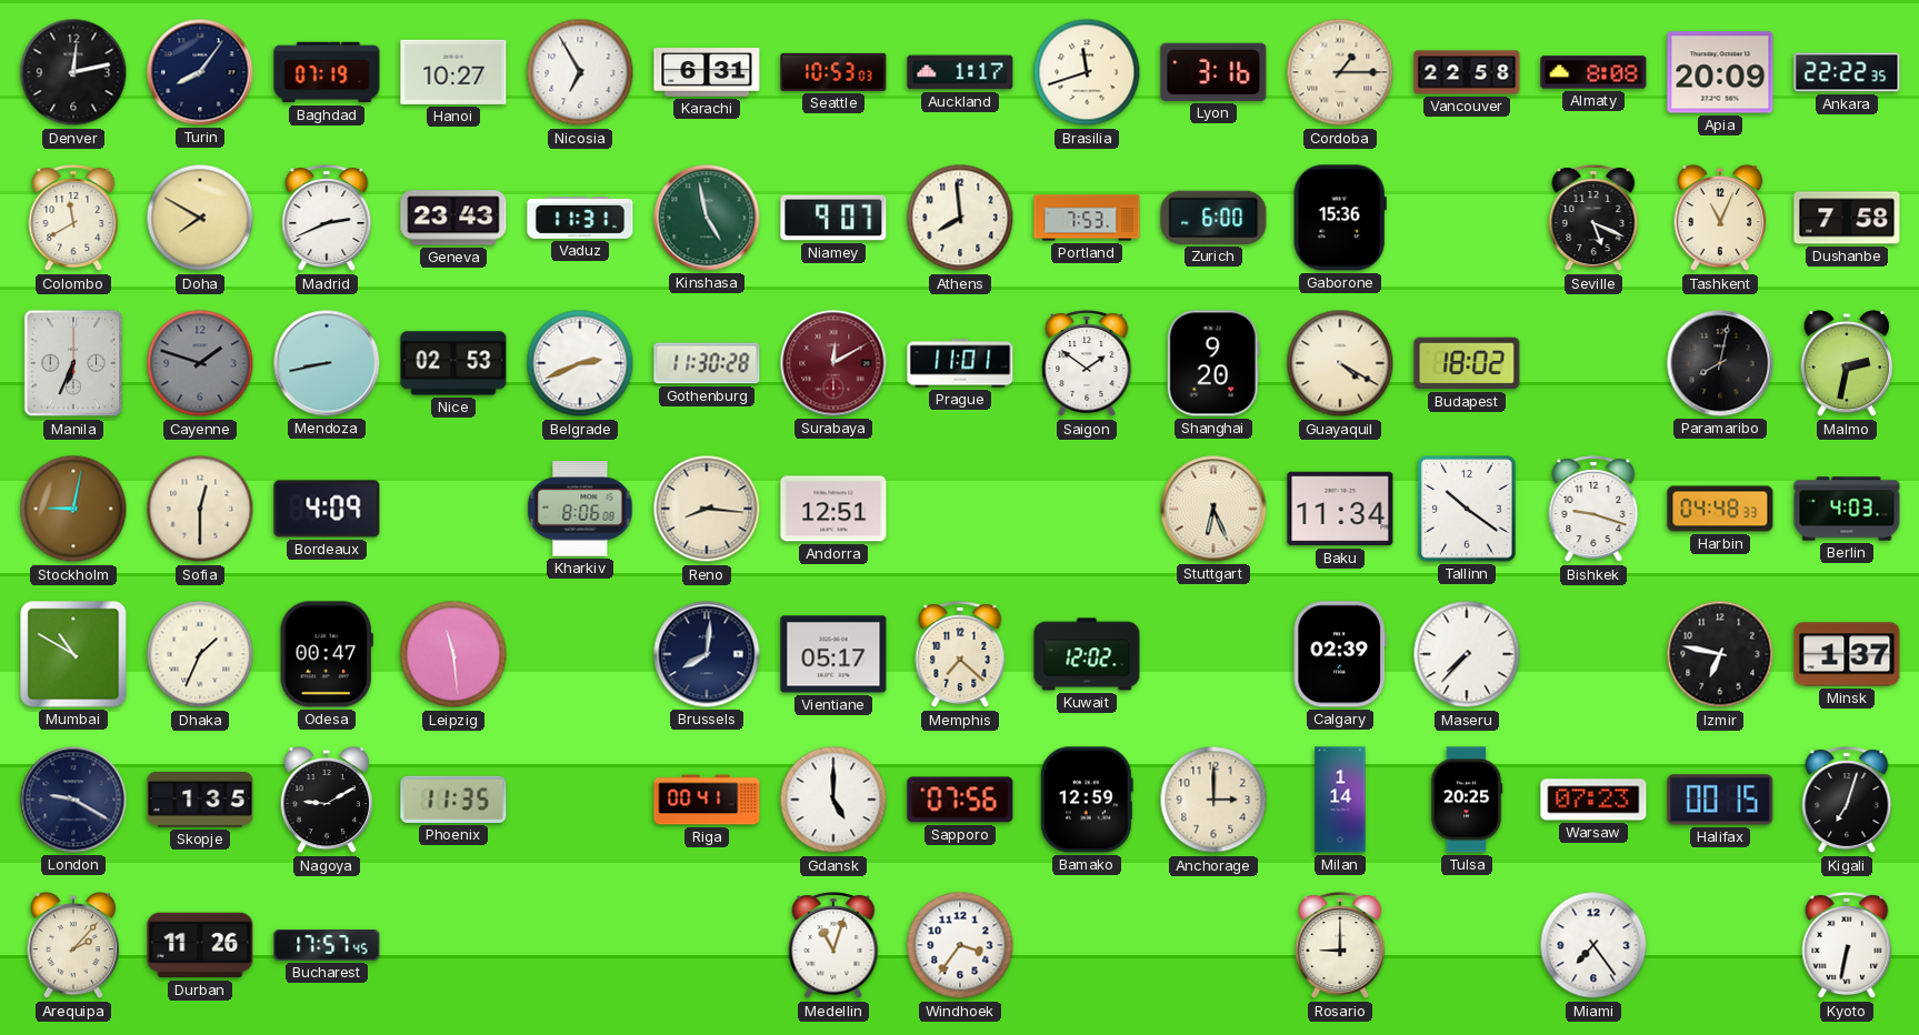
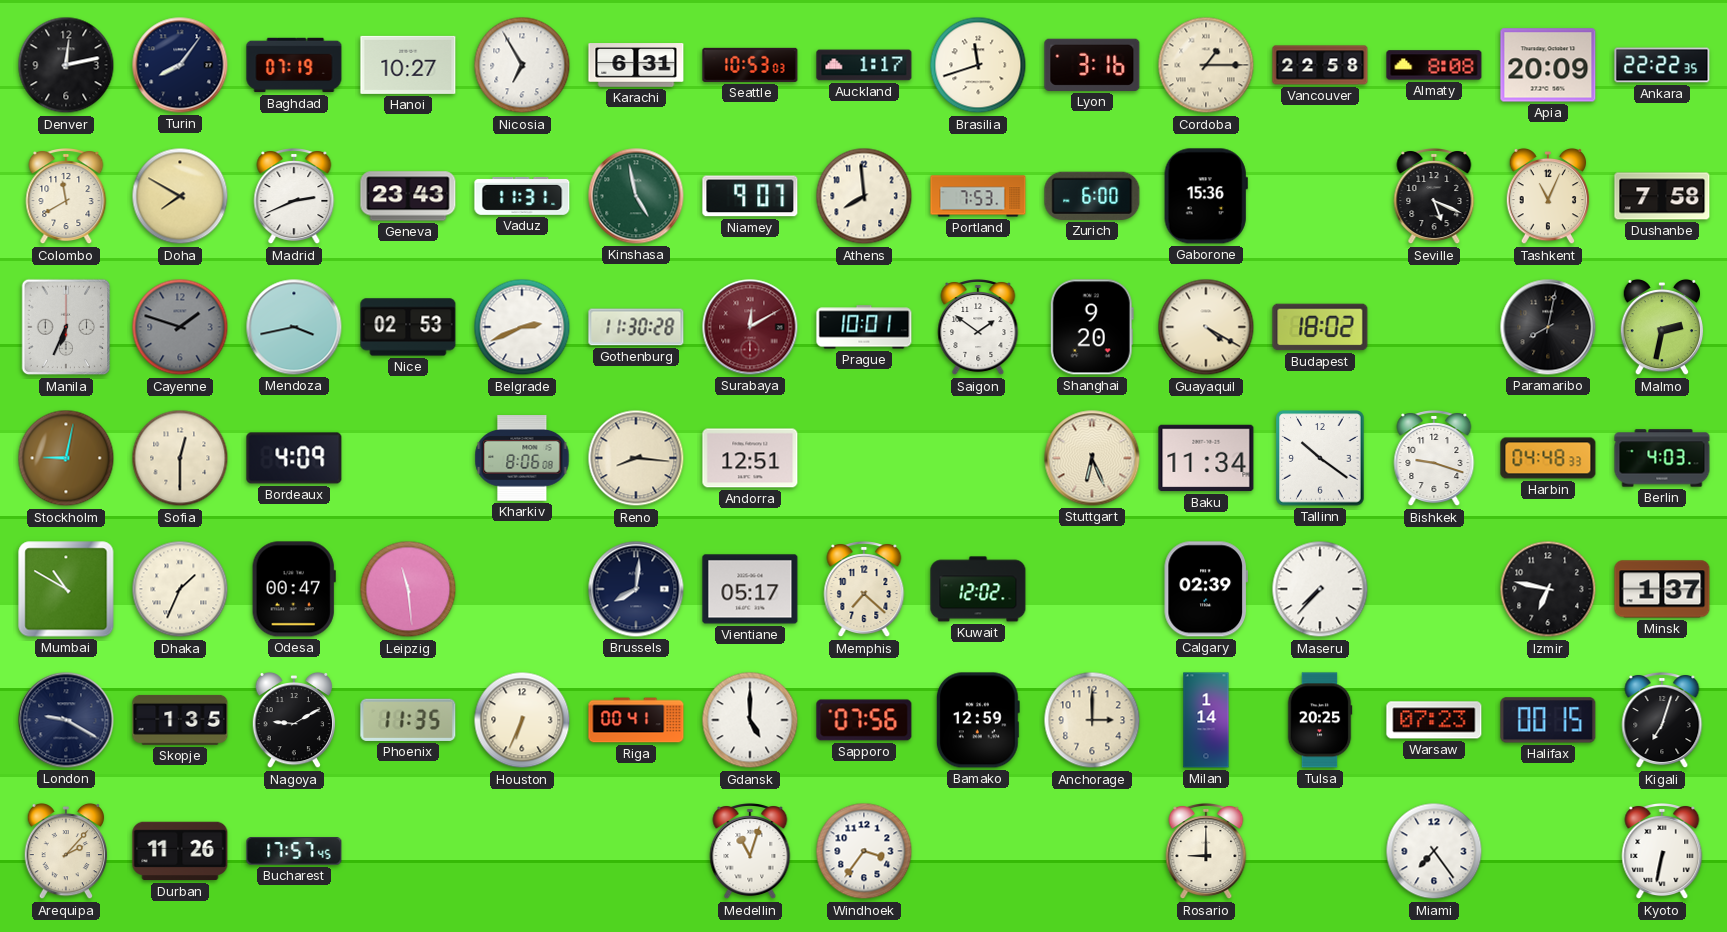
Mendoza: 8:43 -> 3:43
Prague: 11:01 -> 10:01
Houston: none -> 6:34
